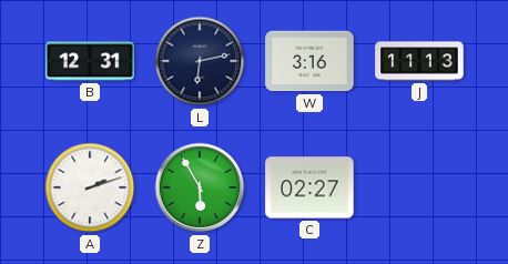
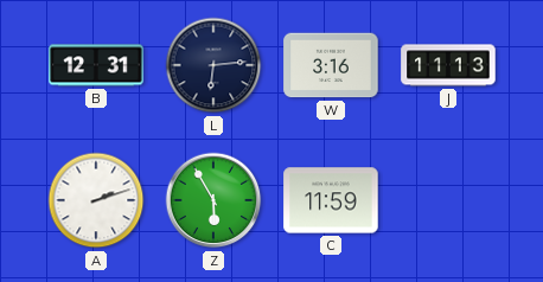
L: 6:13 -> 6:14
C: 02:27 -> 11:59
